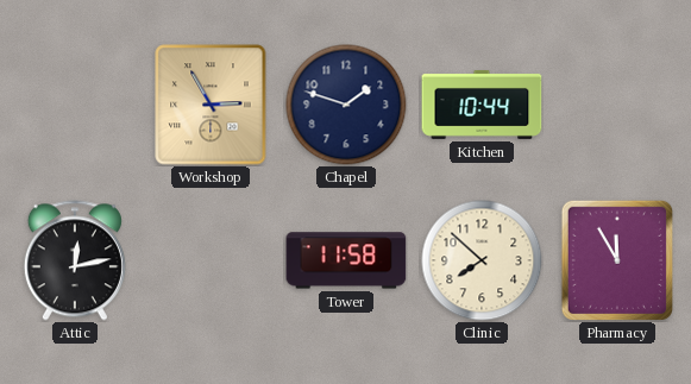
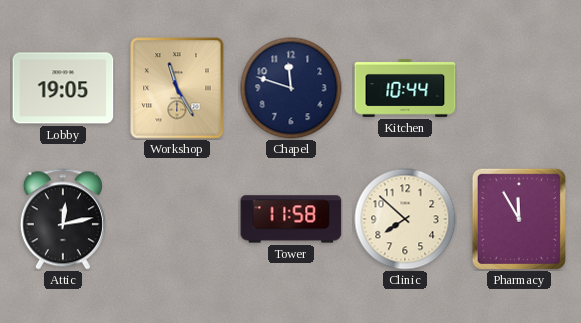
Lobby: none -> 19:05
Workshop: 2:55 -> 11:25
Chapel: 1:48 -> 11:48
